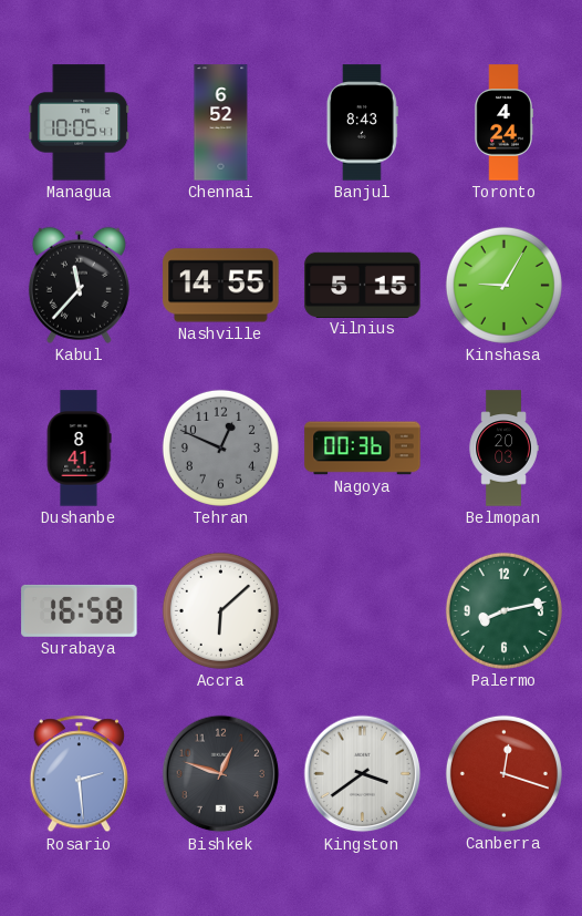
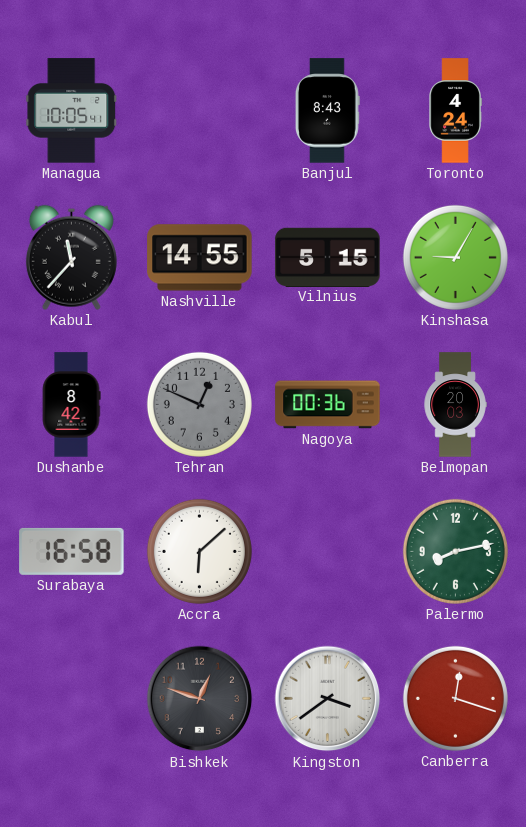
Chennai: 6:52 -> none
Dushanbe: 8:41 -> 8:42
Rosario: 2:29 -> none
